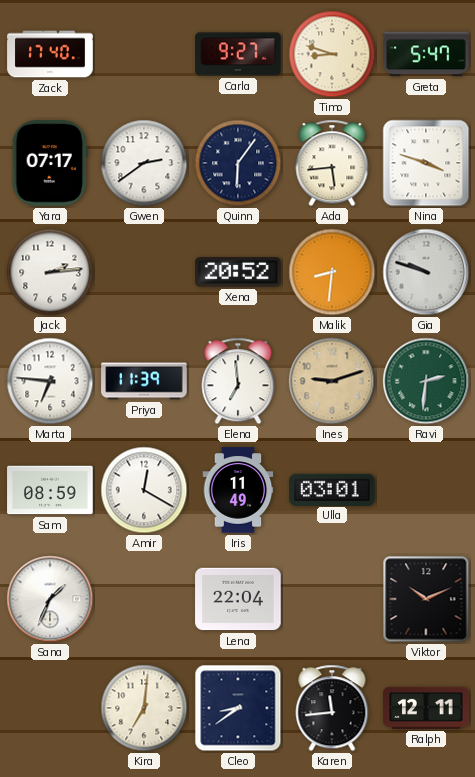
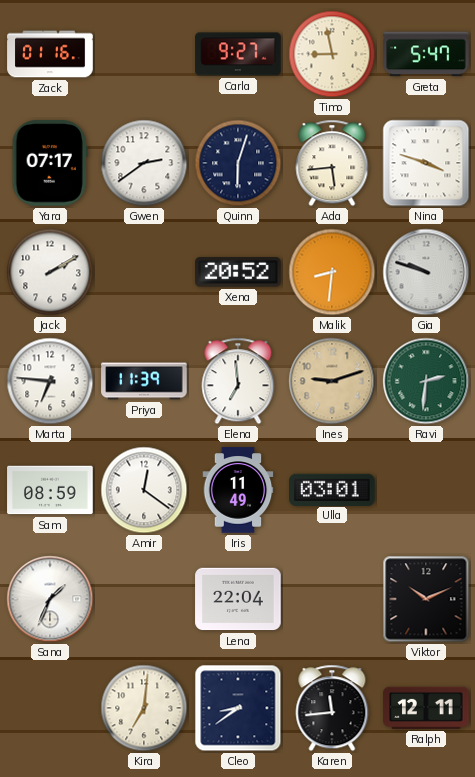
Zack: 17:40 -> 01:16
Timo: 8:48 -> 8:58
Quinn: 6:06 -> 6:03
Jack: 2:14 -> 2:10
Amir: 12:20 -> 12:21
